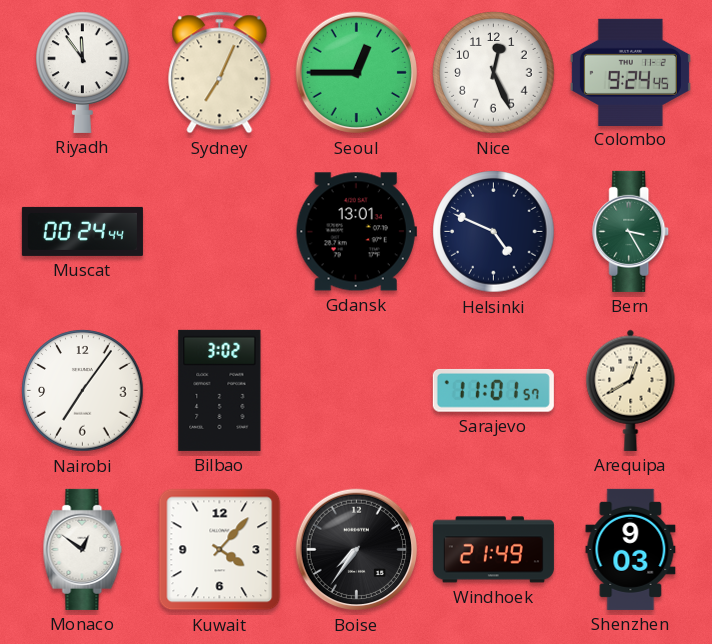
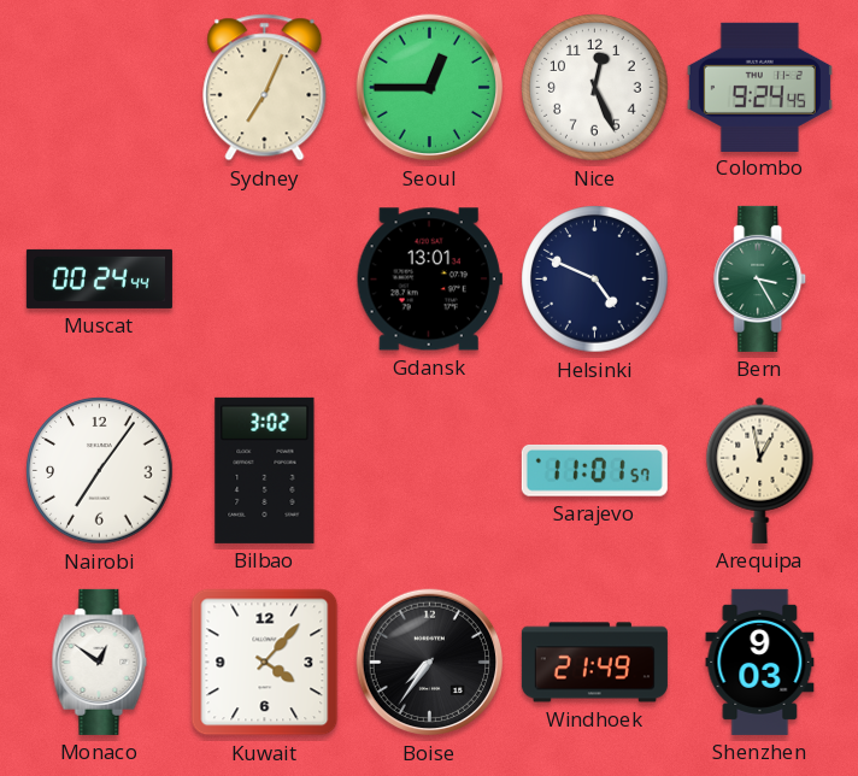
Riyadh: 11:54 -> none
Arequipa: 12:40 -> 12:58
